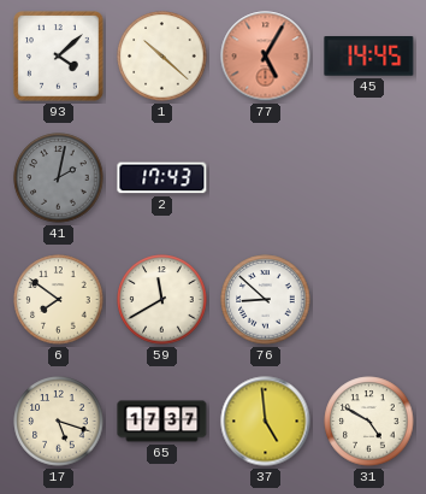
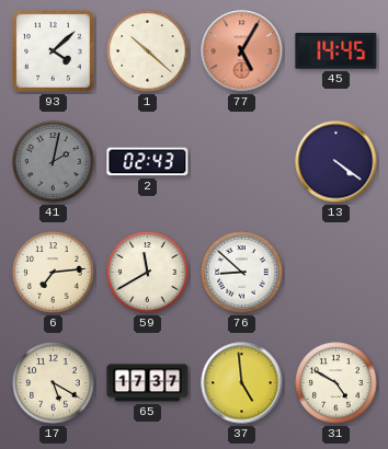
2: 17:43 -> 02:43
13: none -> 4:21
6: 7:51 -> 7:14
17: 5:18 -> 5:20
